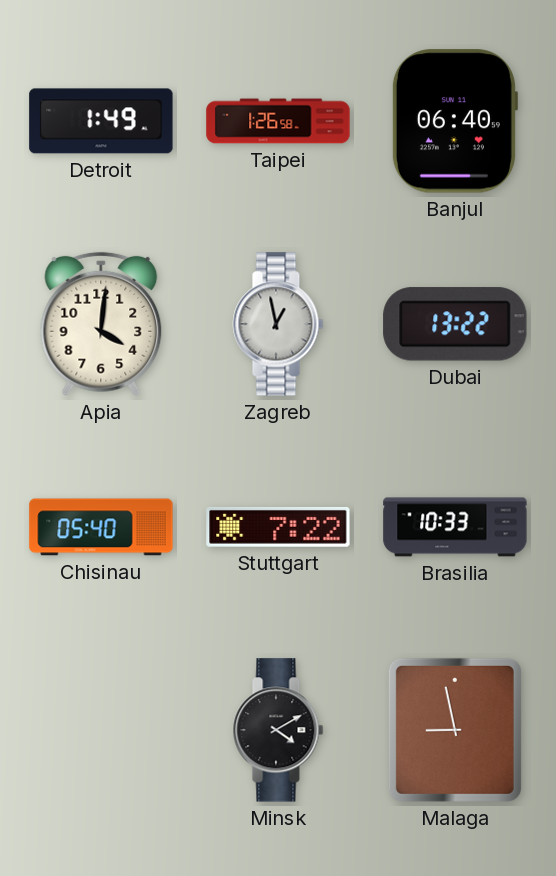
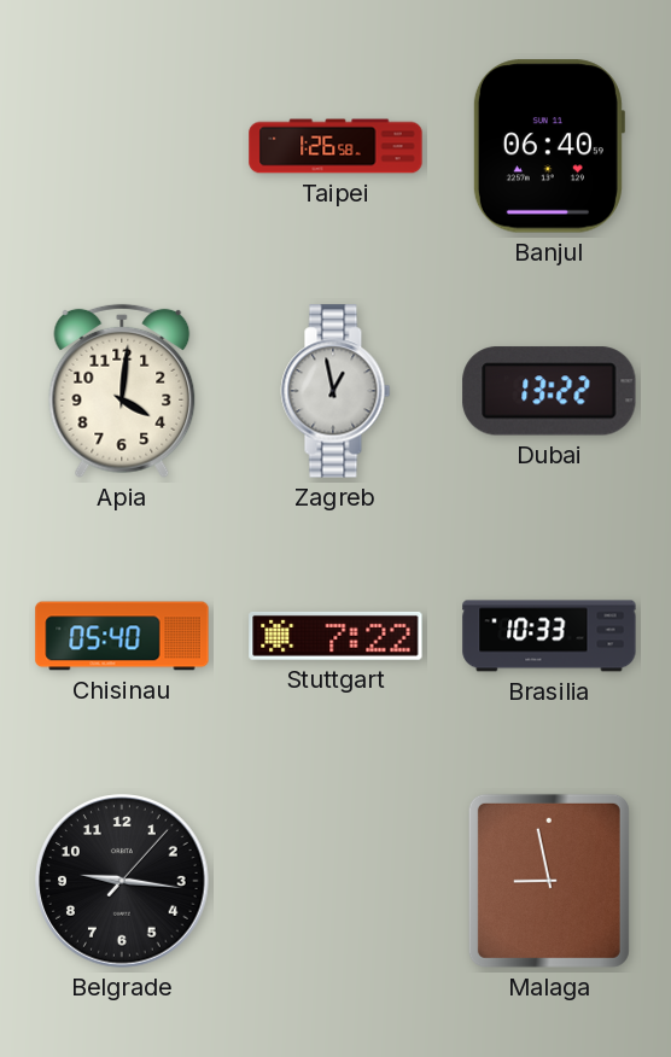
Detroit: 1:49 -> none
Belgrade: none -> 9:16
Minsk: 4:10 -> none
